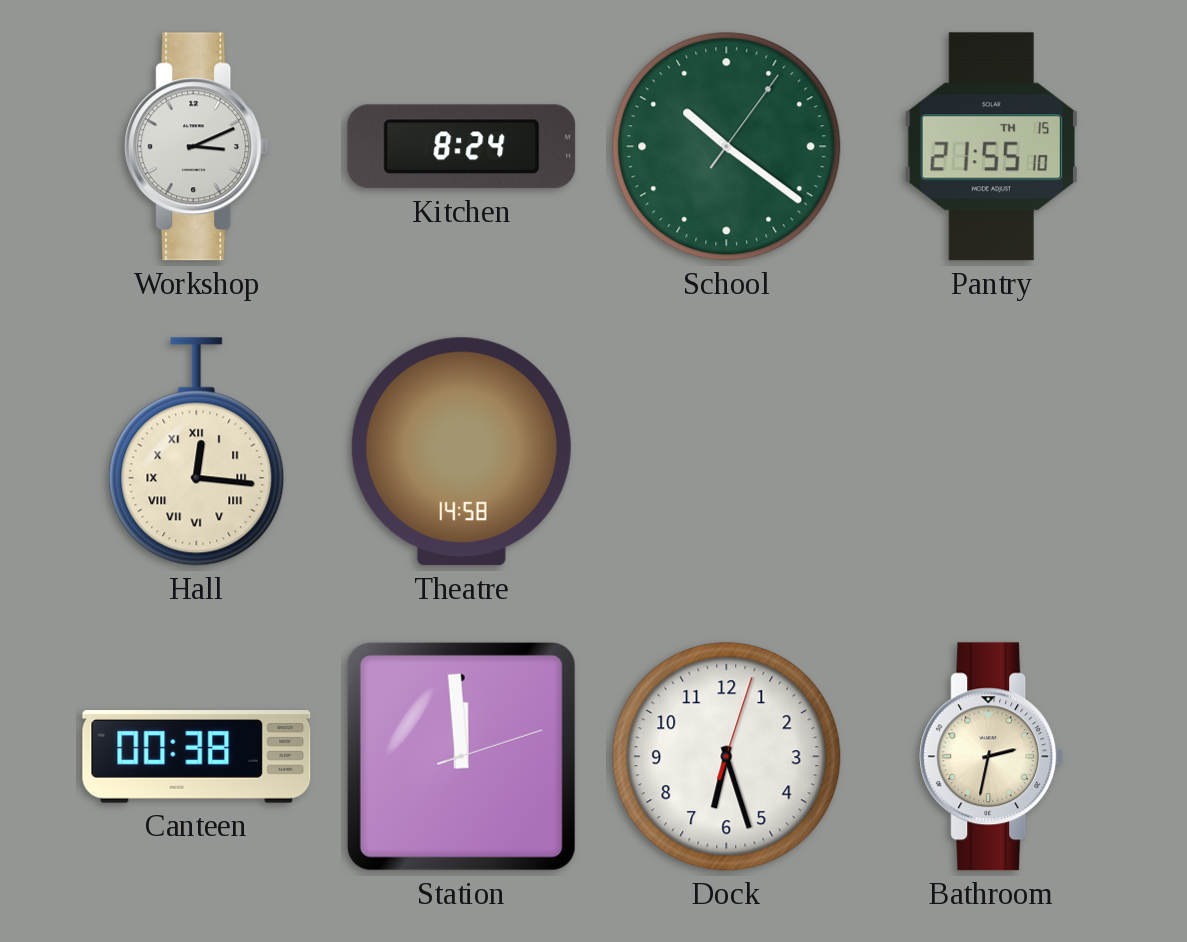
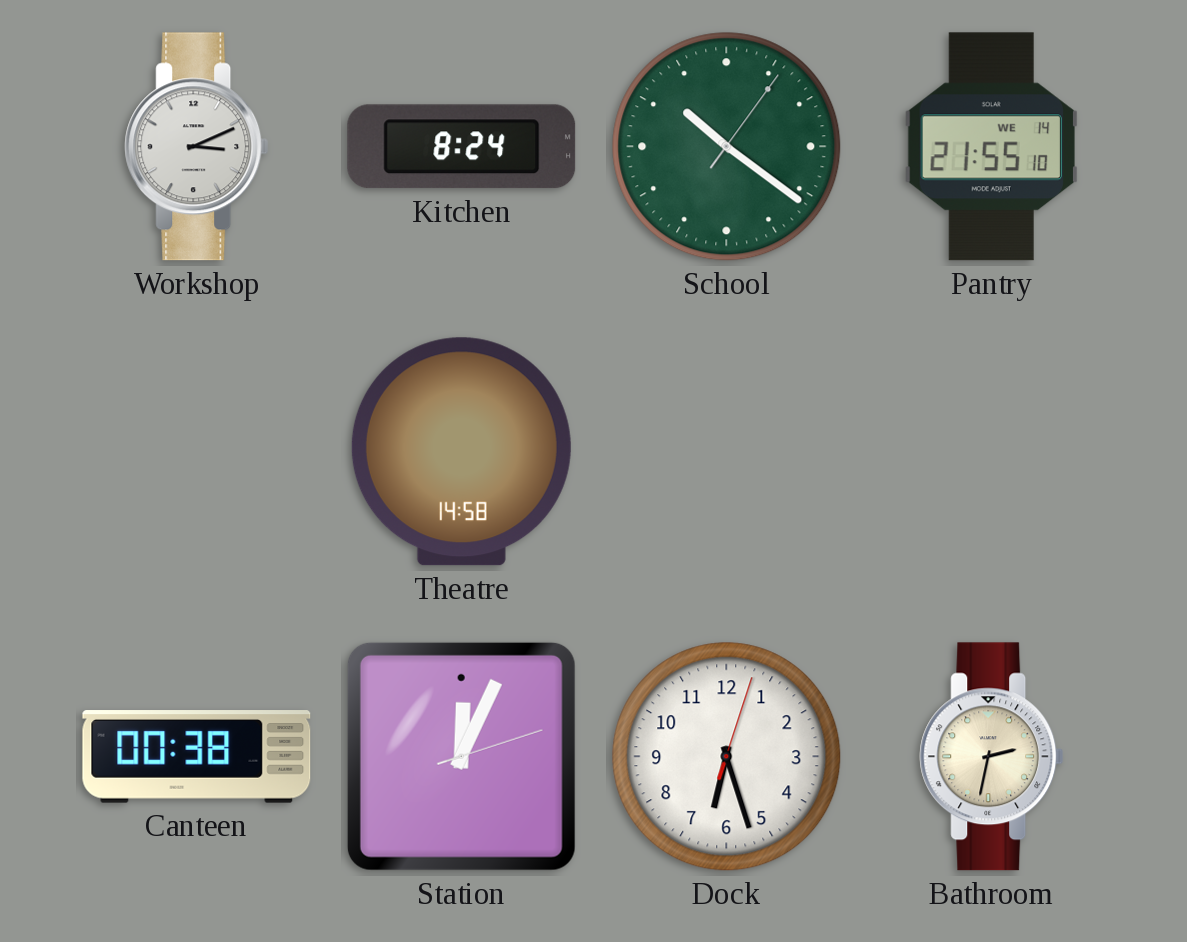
Pantry date: TH 15 -> WE 14
Hall: 12:16 -> none
Station: 11:59 -> 12:04
